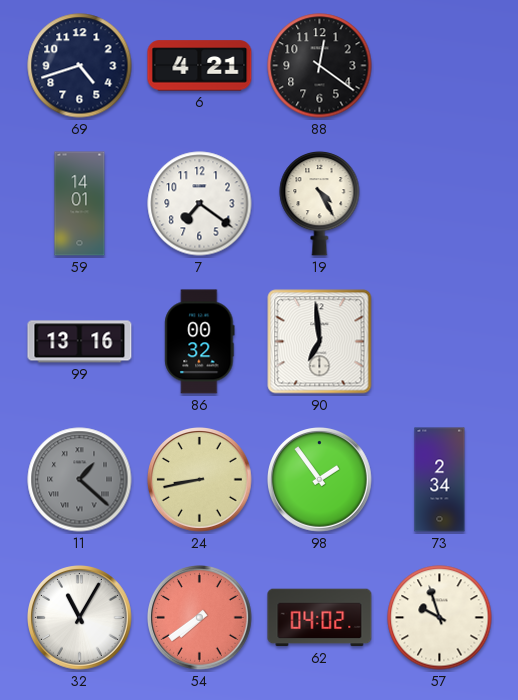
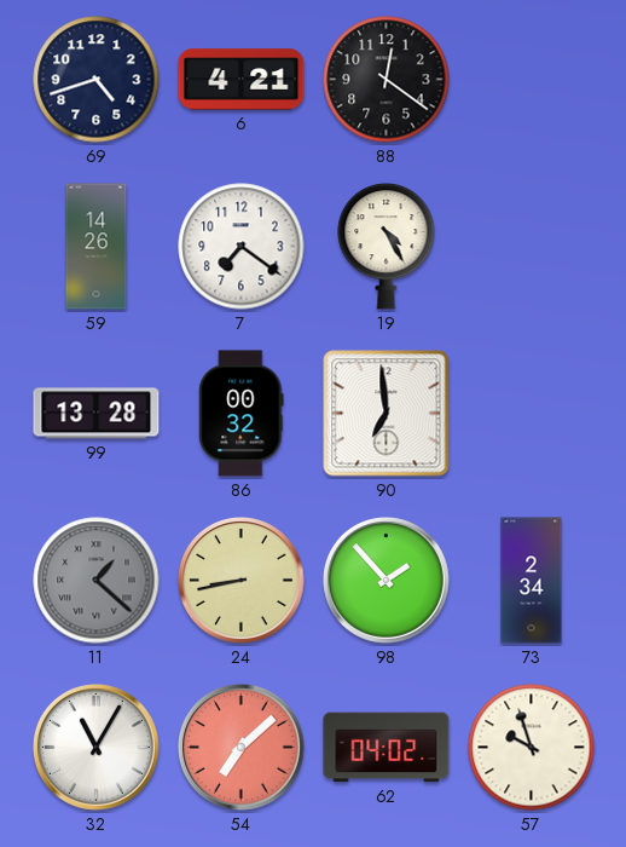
59: 14:01 -> 14:26
99: 13:16 -> 13:28
98: 1:54 -> 1:53
54: 7:39 -> 7:08
